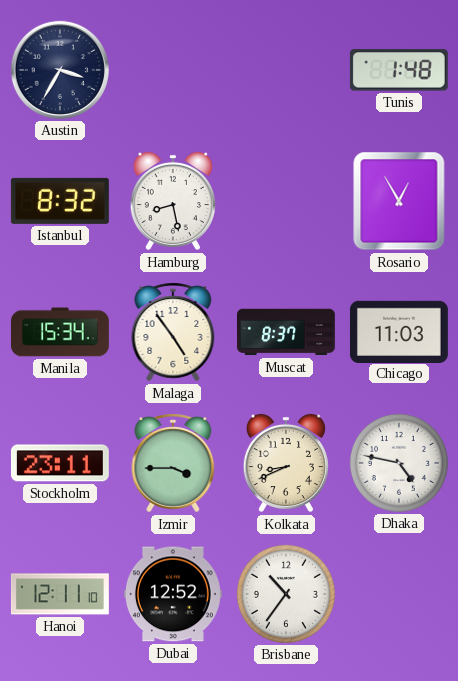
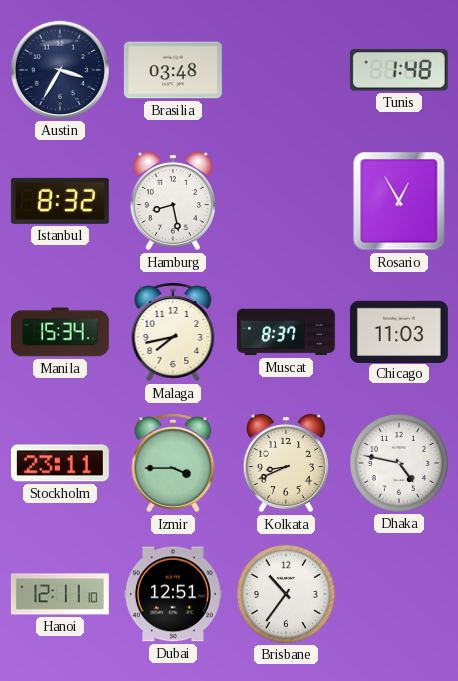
Brasilia: none -> 03:48
Malaga: 4:54 -> 7:43
Dubai: 12:52 -> 12:51
